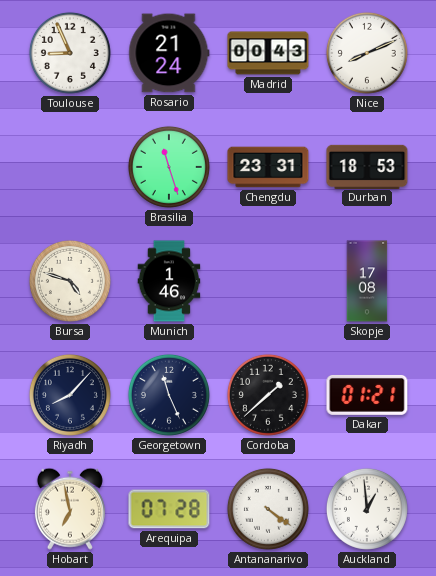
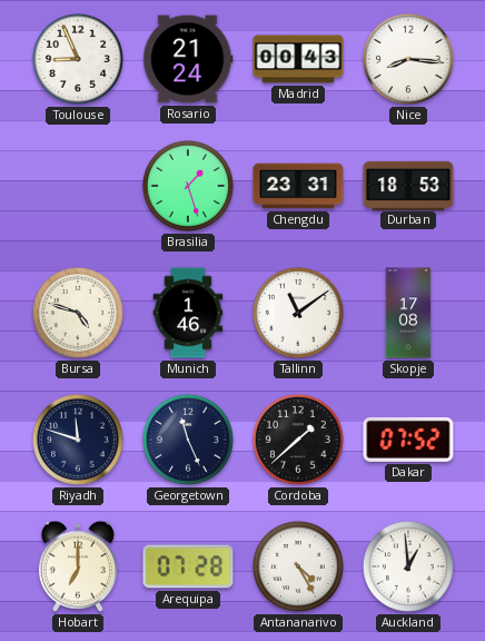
Nice: 8:11 -> 8:16
Brasilia: 11:27 -> 1:27
Tallinn: none -> 11:09
Riyadh: 8:07 -> 11:48
Dakar: 01:21 -> 07:52
Hobart: 6:58 -> 7:00
Antananarivo: 4:21 -> 4:25
